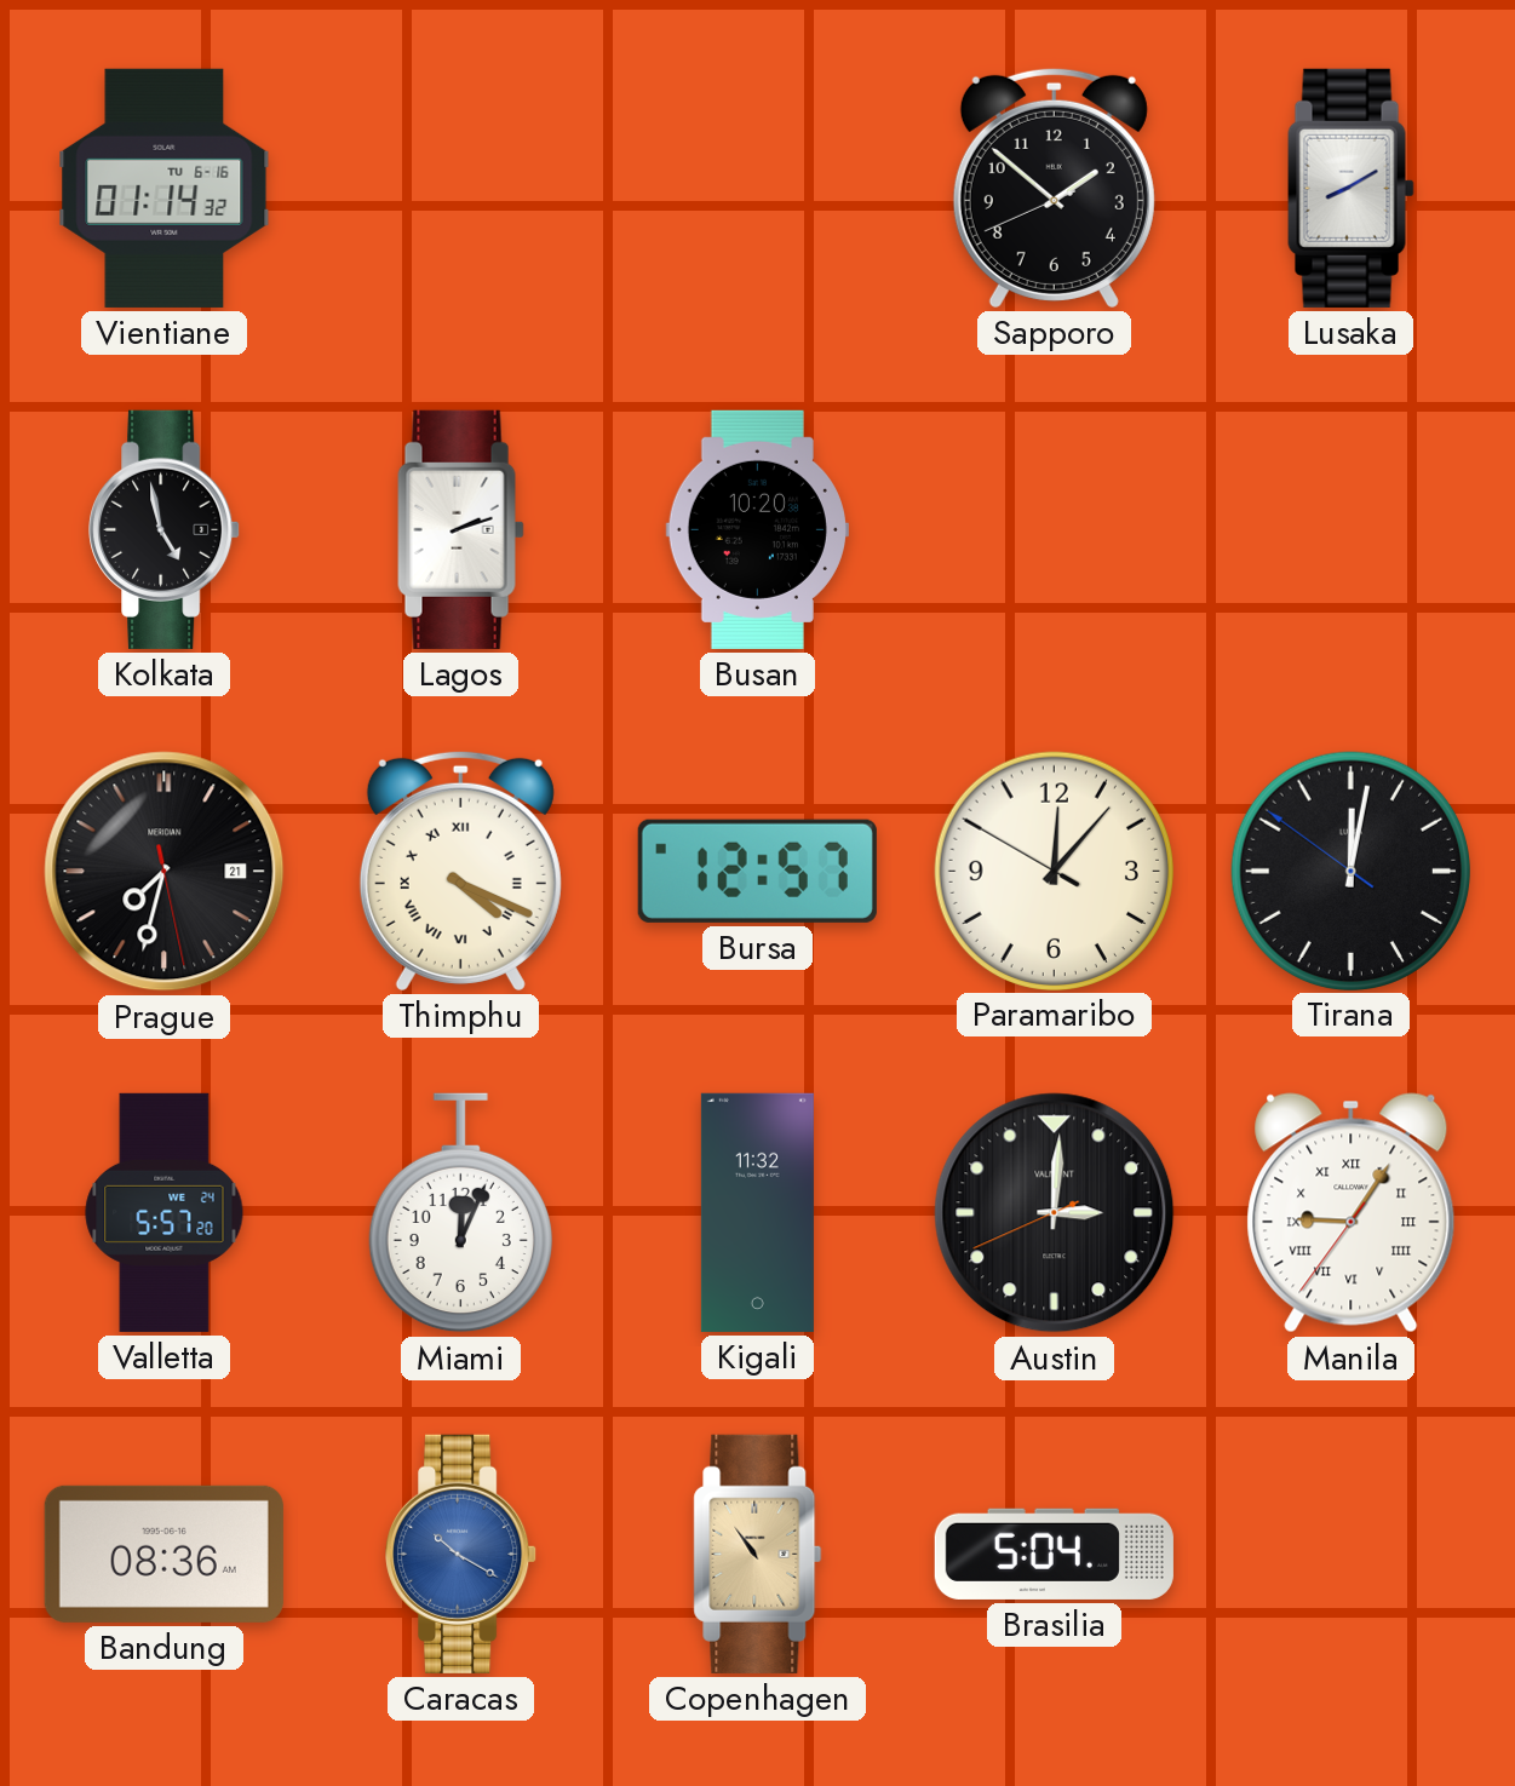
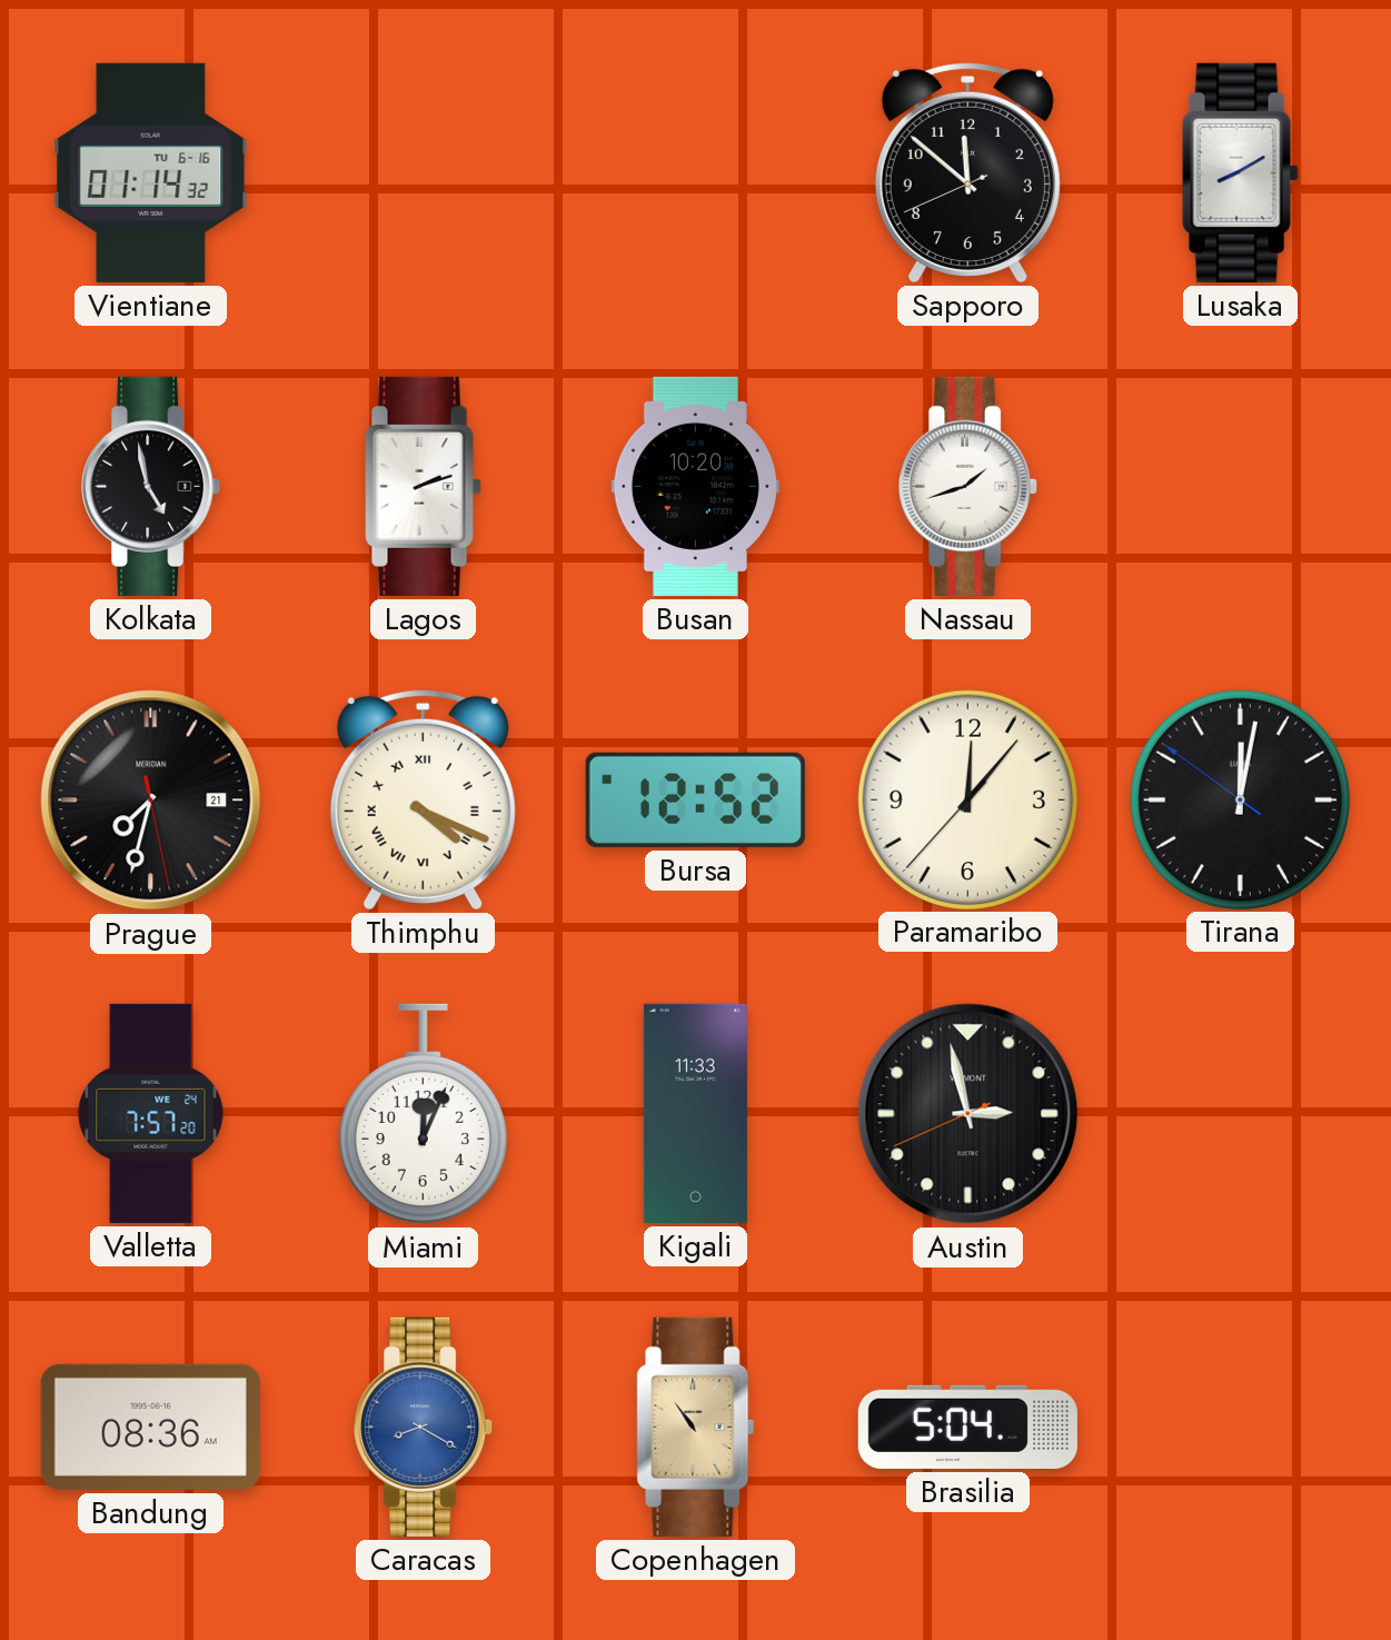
Sapporo: 1:51 -> 11:51
Nassau: none -> 1:42
Bursa: 12:57 -> 12:52
Paramaribo: 12:06:50 -> 12:06:37
Valletta: 5:57 -> 7:57
Kigali: 11:32 -> 11:33
Austin: 3:00 -> 2:57
Manila: 9:05 -> none
Caracas: 10:20 -> 8:20
